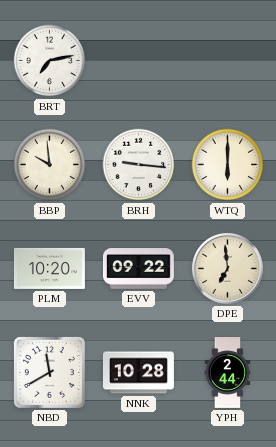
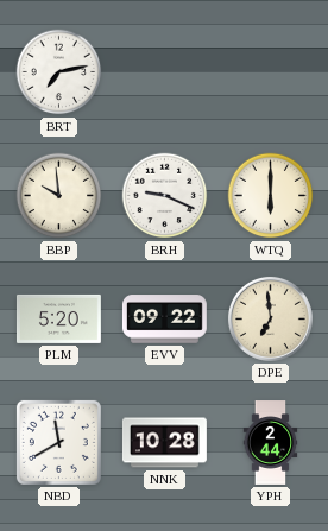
BRH: 9:16 -> 9:19
PLM: 10:20 -> 5:20
